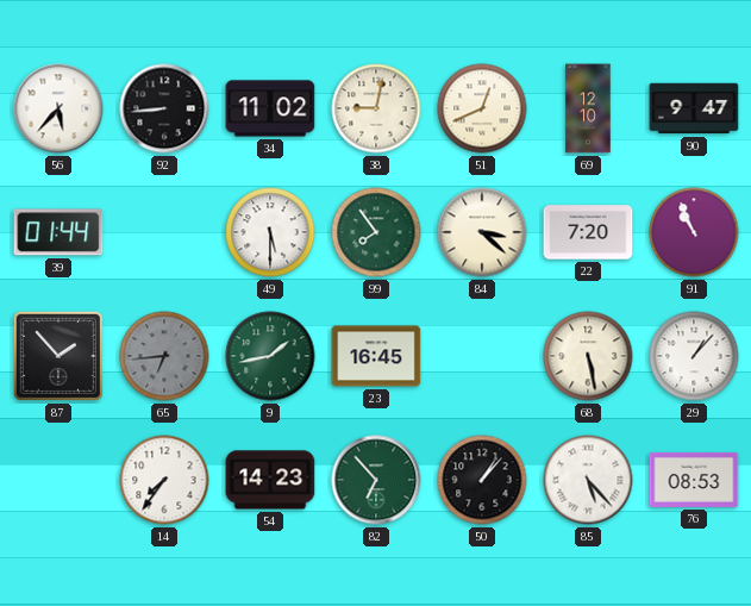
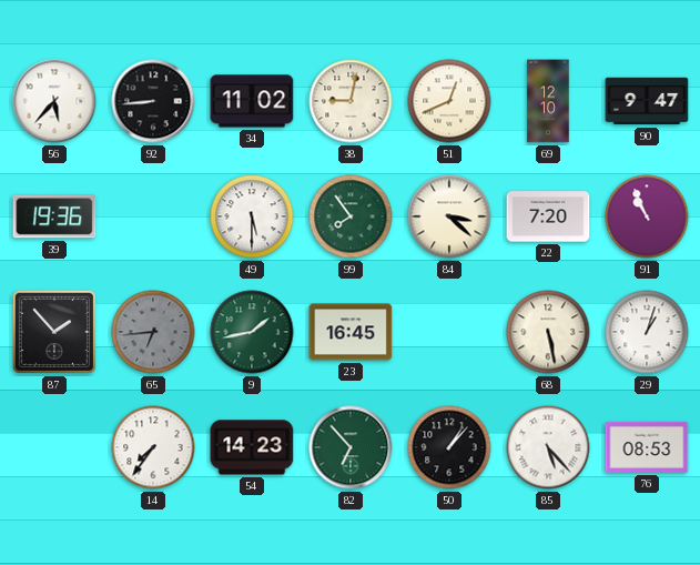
39: 01:44 -> 19:36
29: 1:07 -> 1:03
